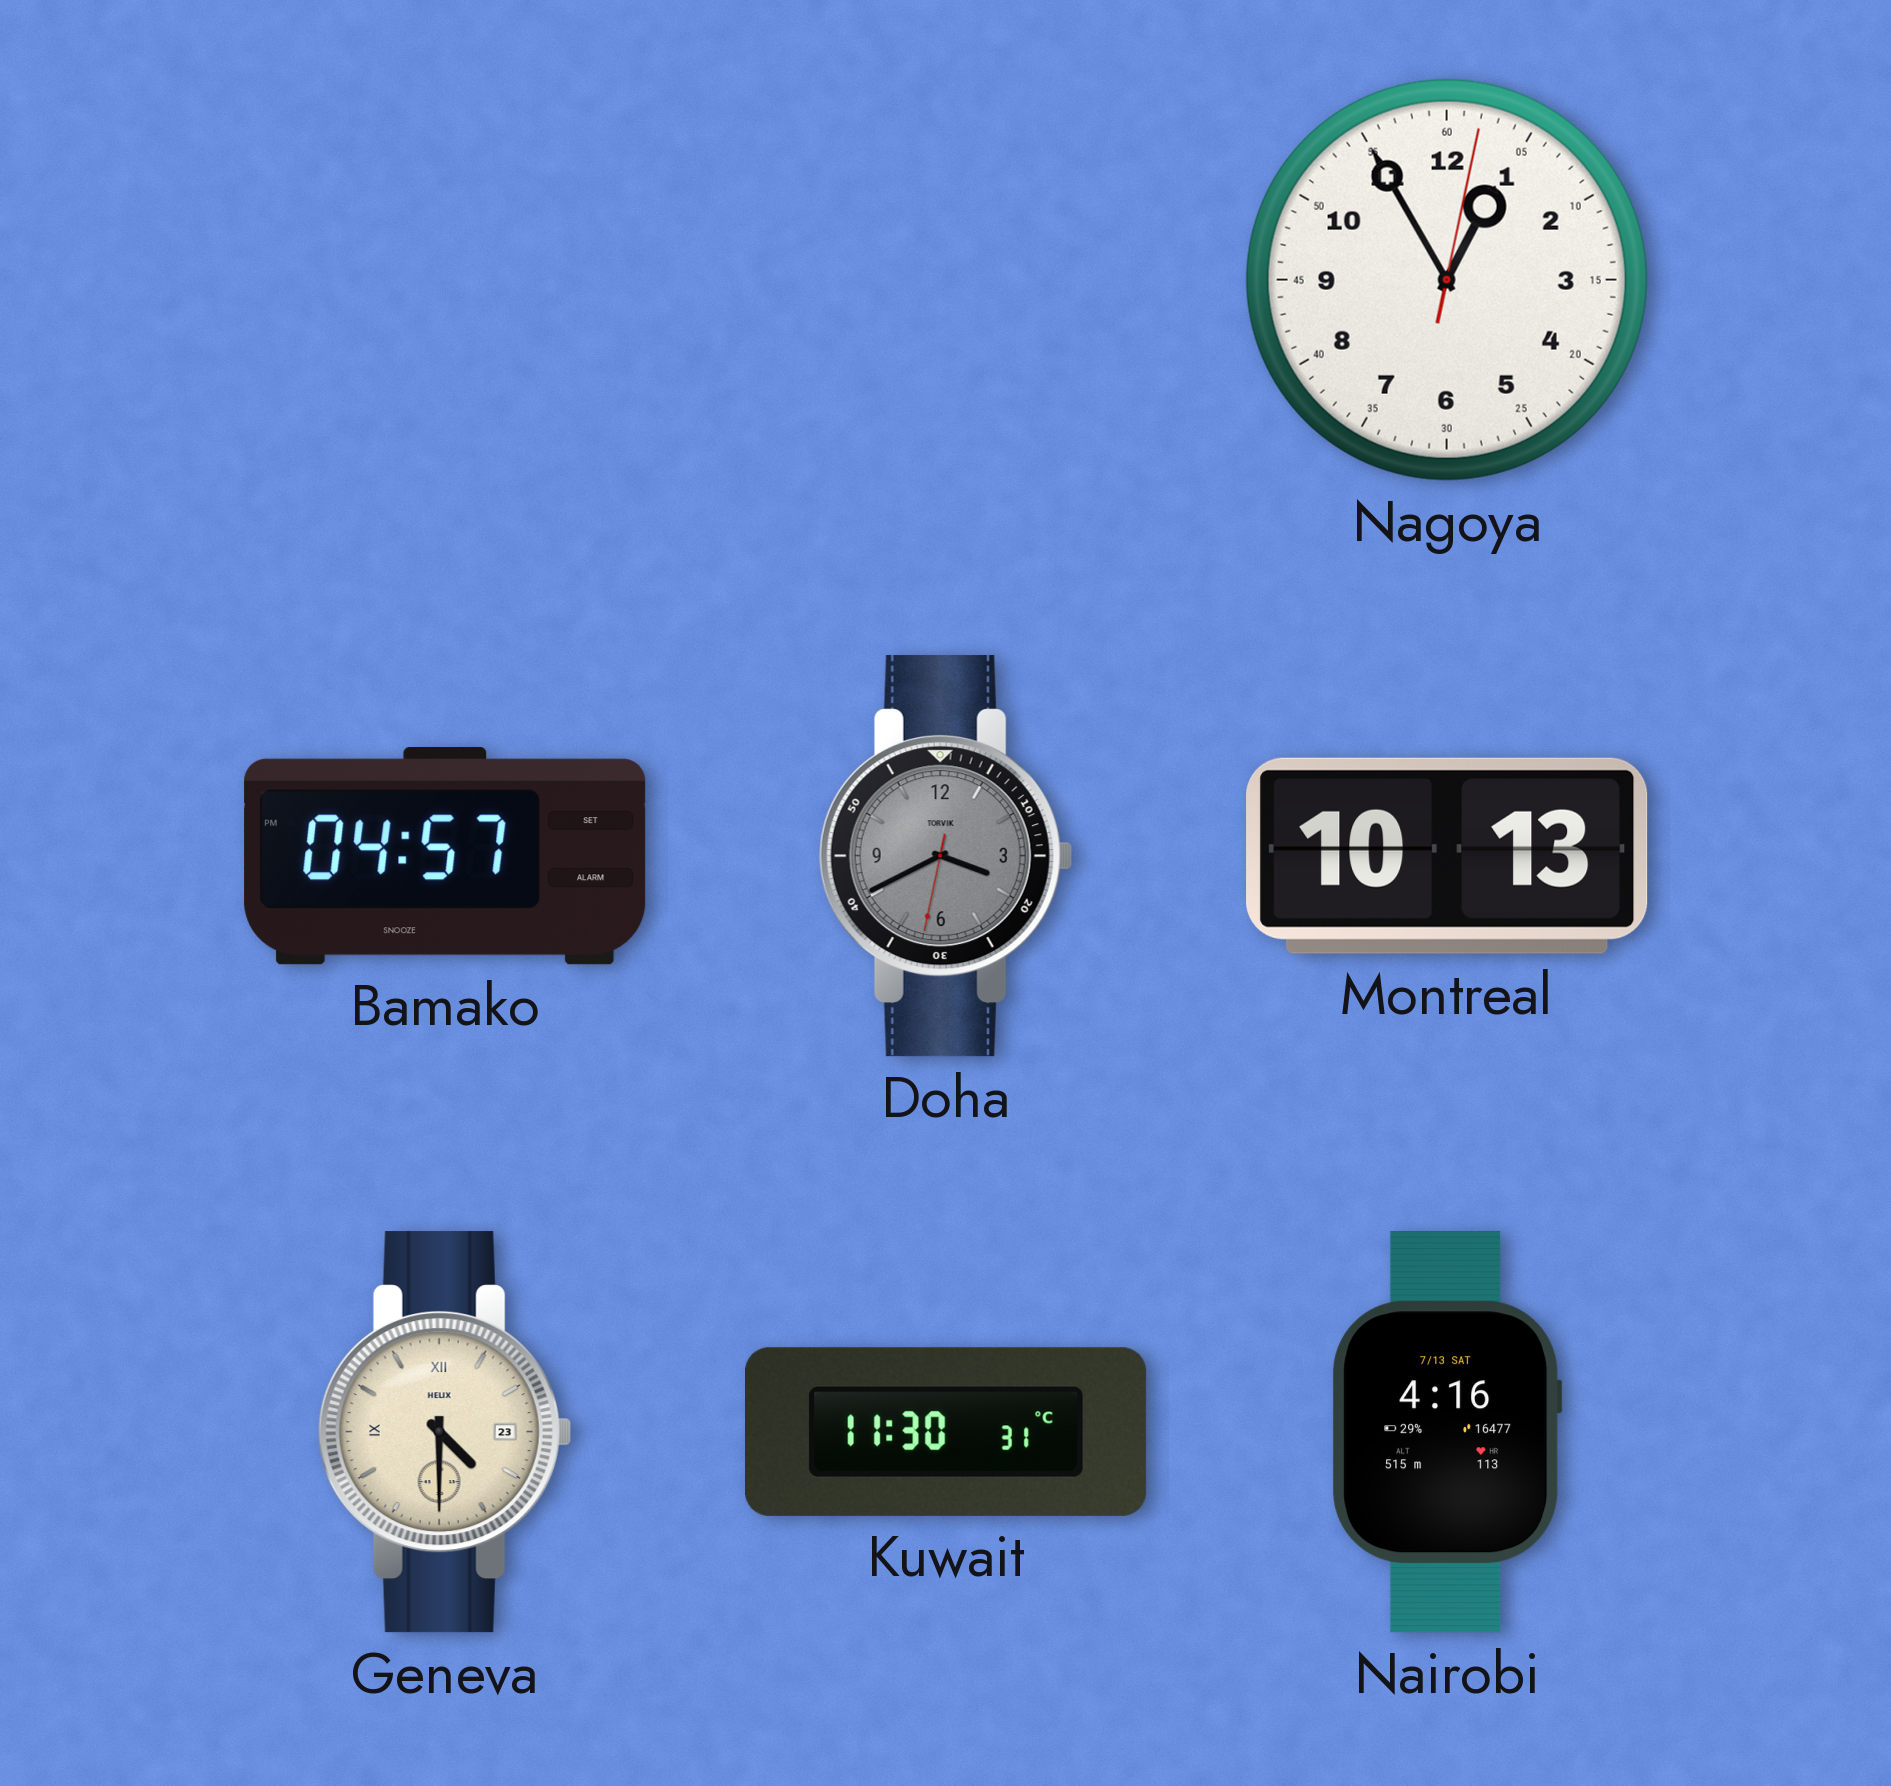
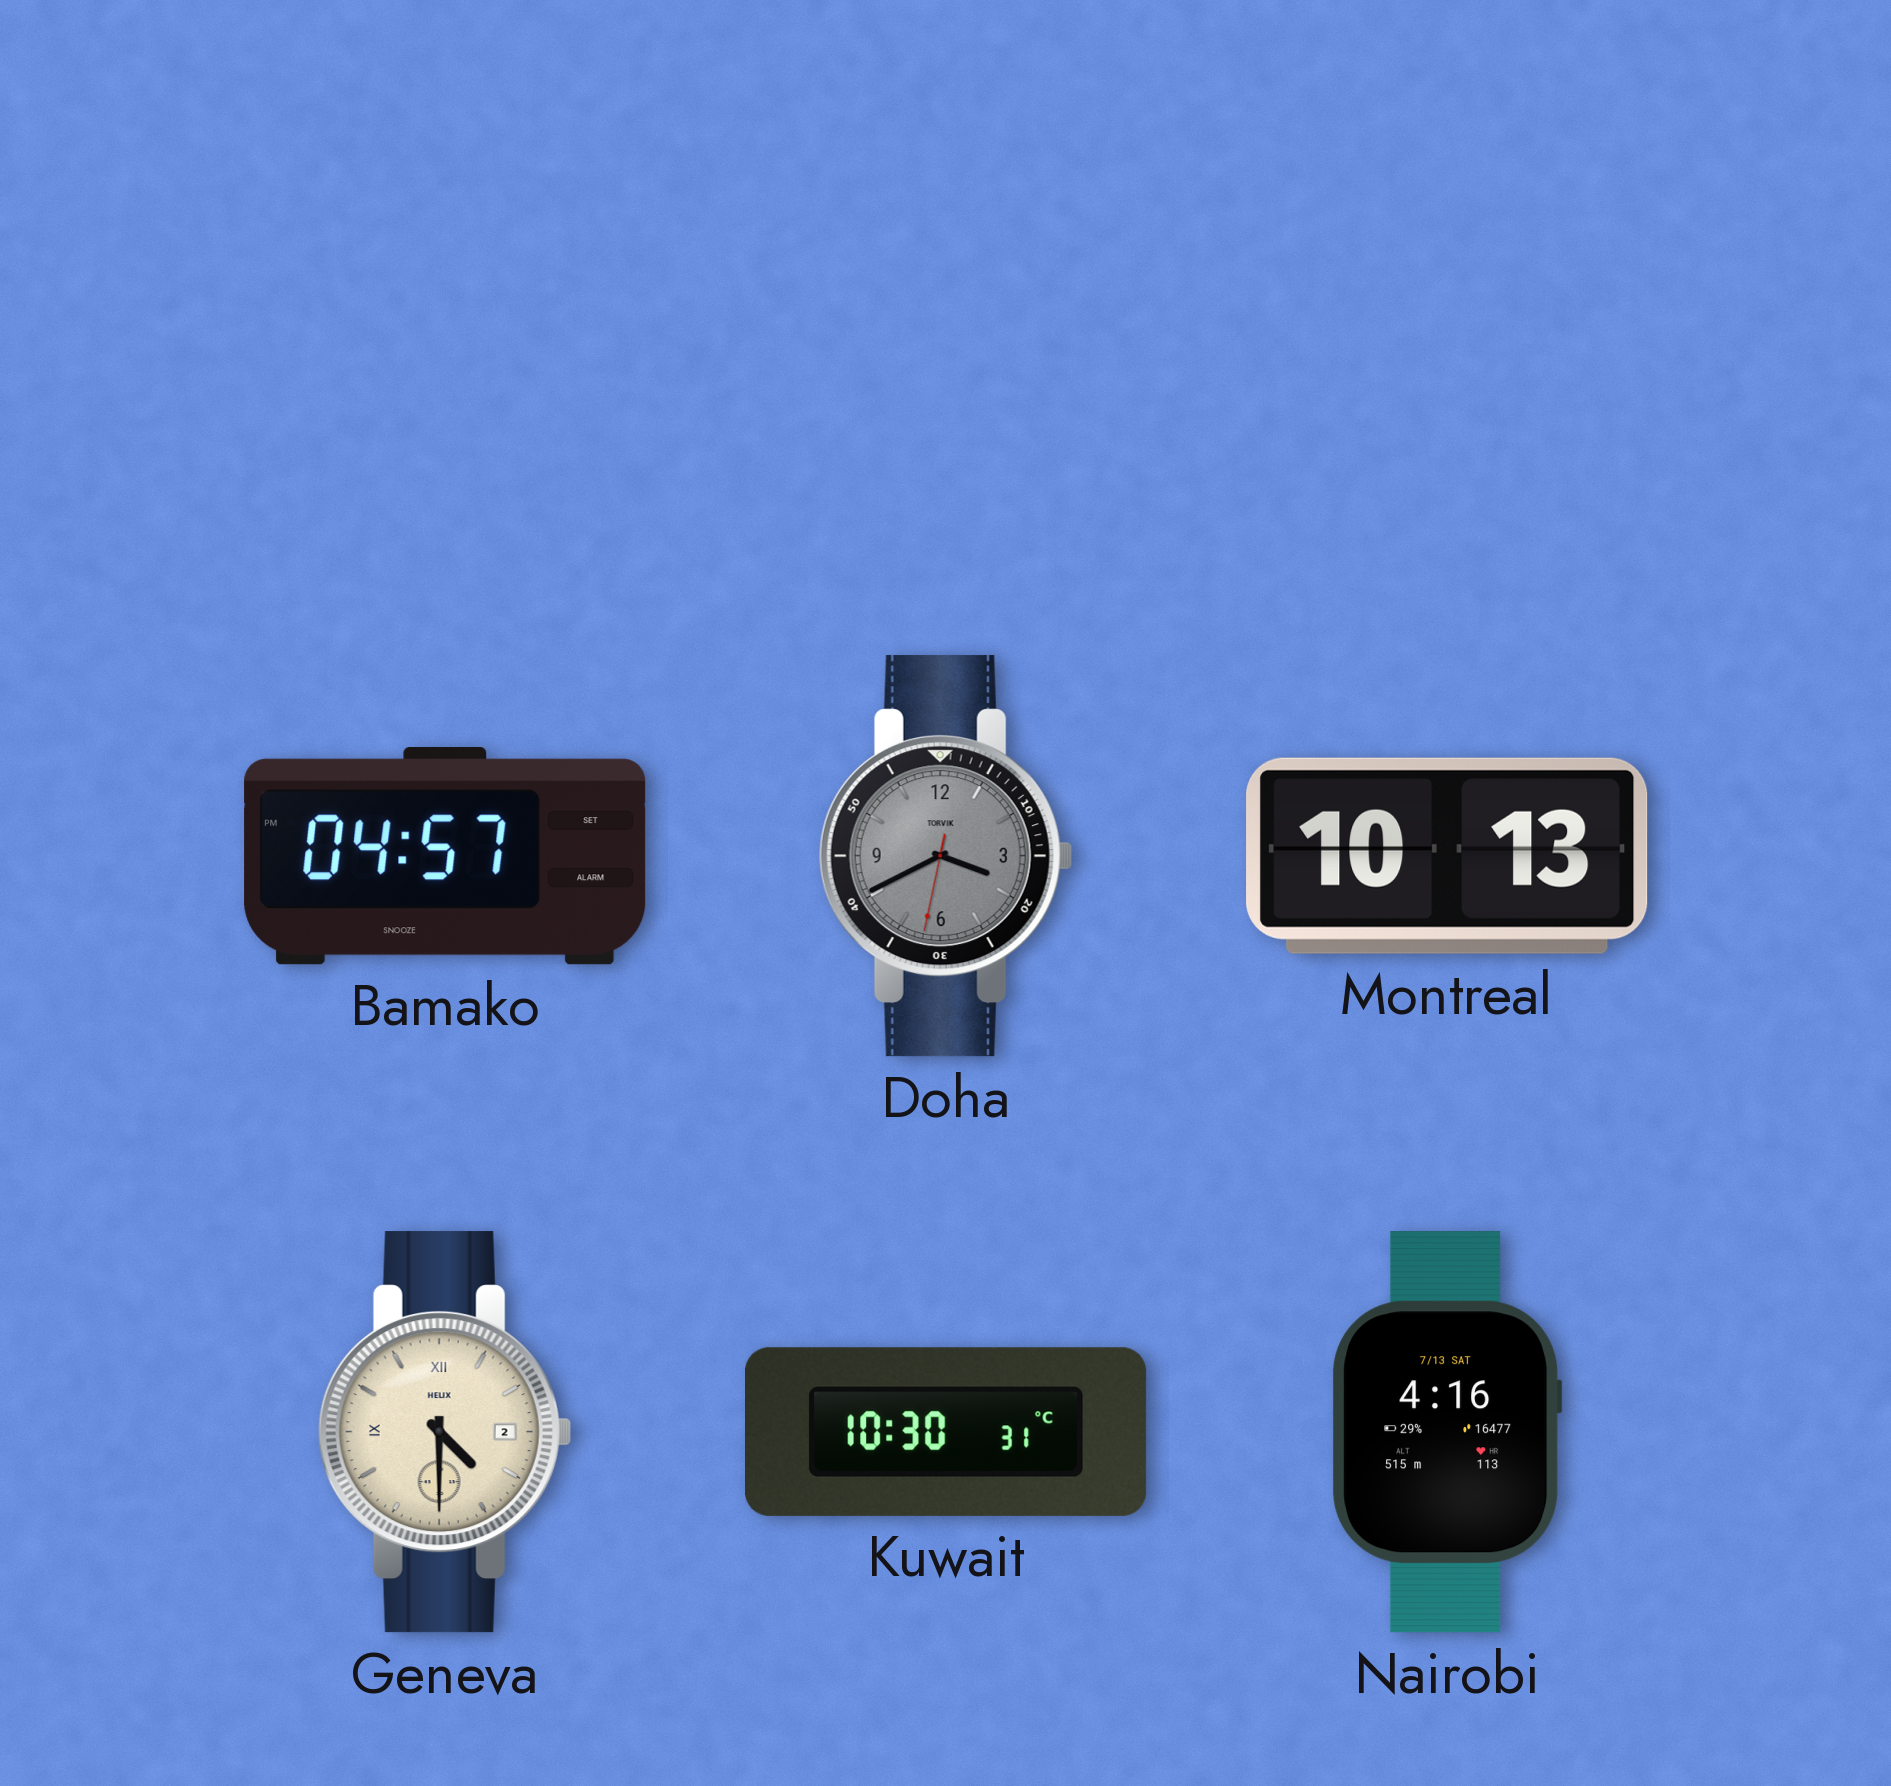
Nagoya: 12:55 -> none
Geneva date: 23 -> 2
Kuwait: 11:30 -> 10:30
